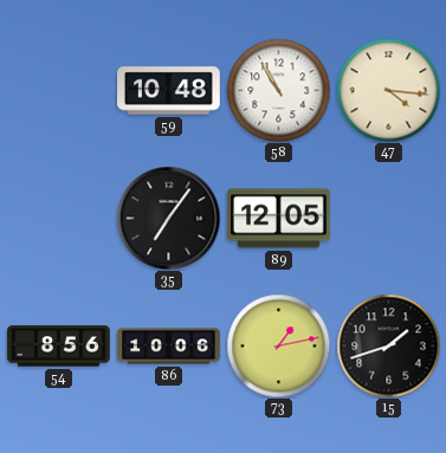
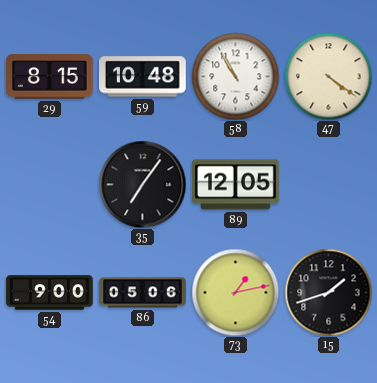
29: none -> 8:15
47: 4:16 -> 4:21
54: 8:56 -> 9:00
86: 10:06 -> 05:06
